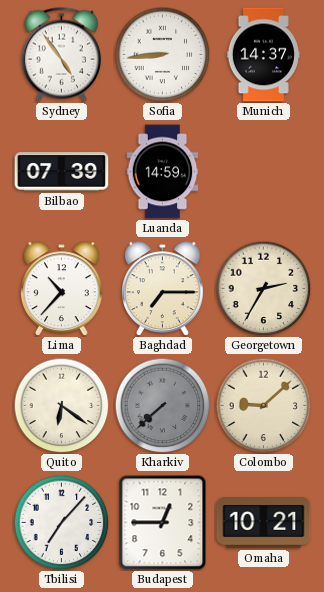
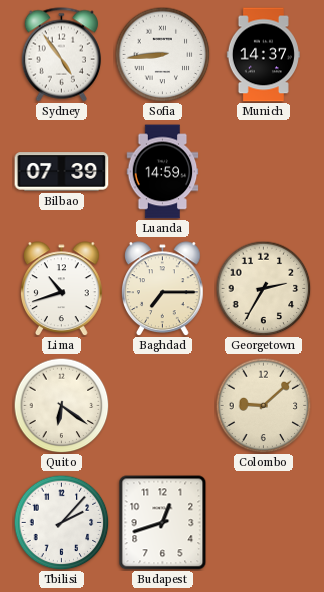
Lima: 10:37 -> 10:42
Kharkiv: 7:38 -> none
Tbilisi: 7:07 -> 2:07
Budapest: 12:45 -> 12:42
Omaha: 10:21 -> none
